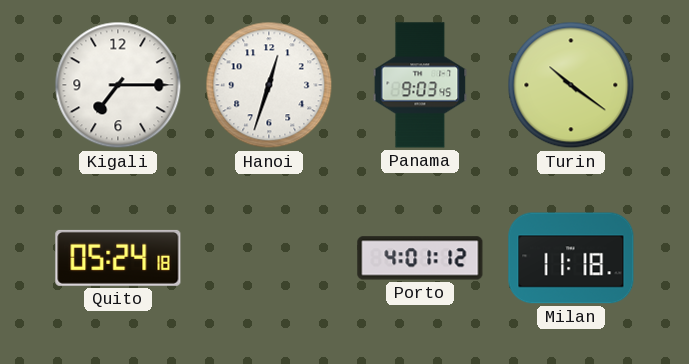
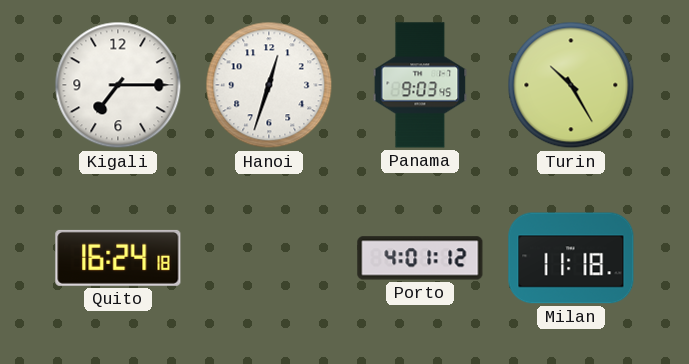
Turin: 10:21 -> 10:25
Quito: 05:24 -> 16:24
